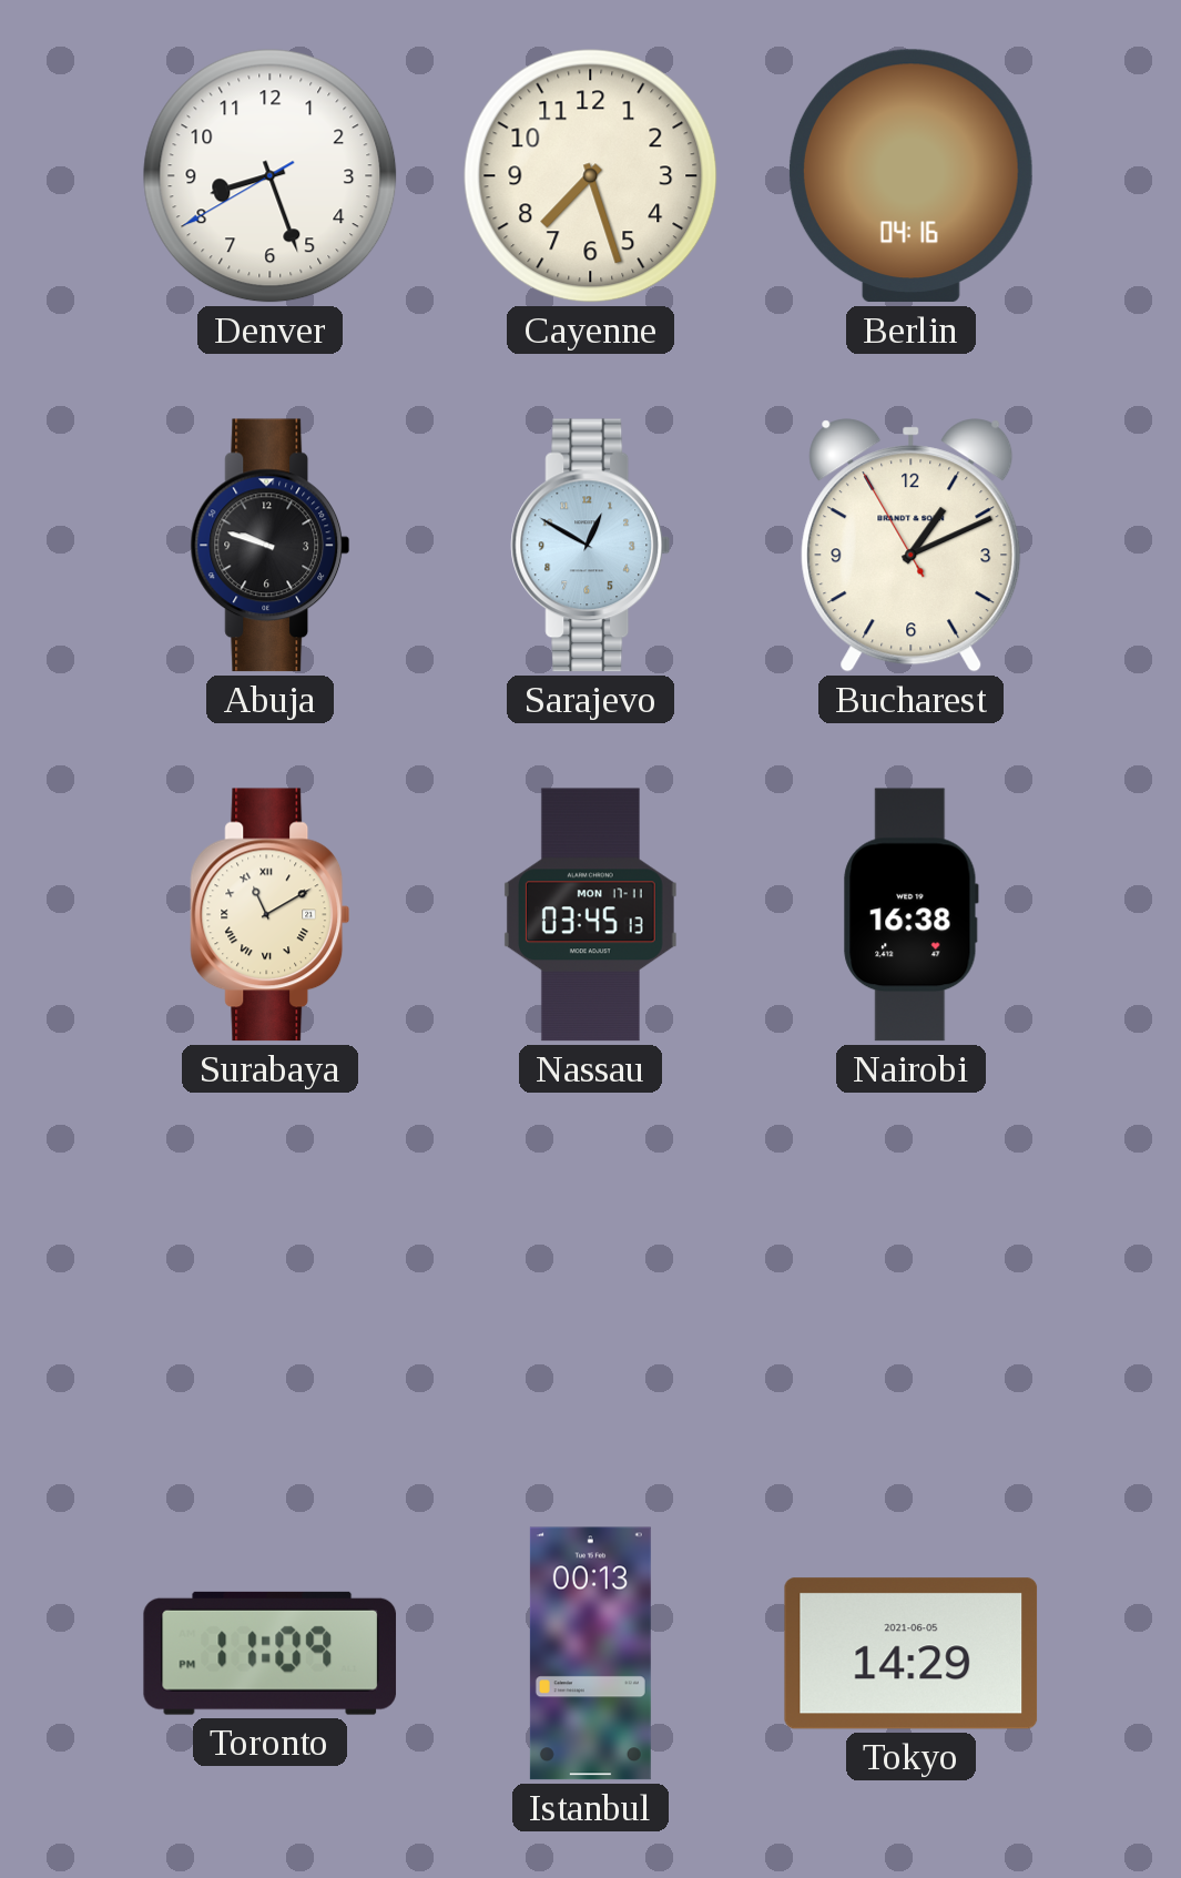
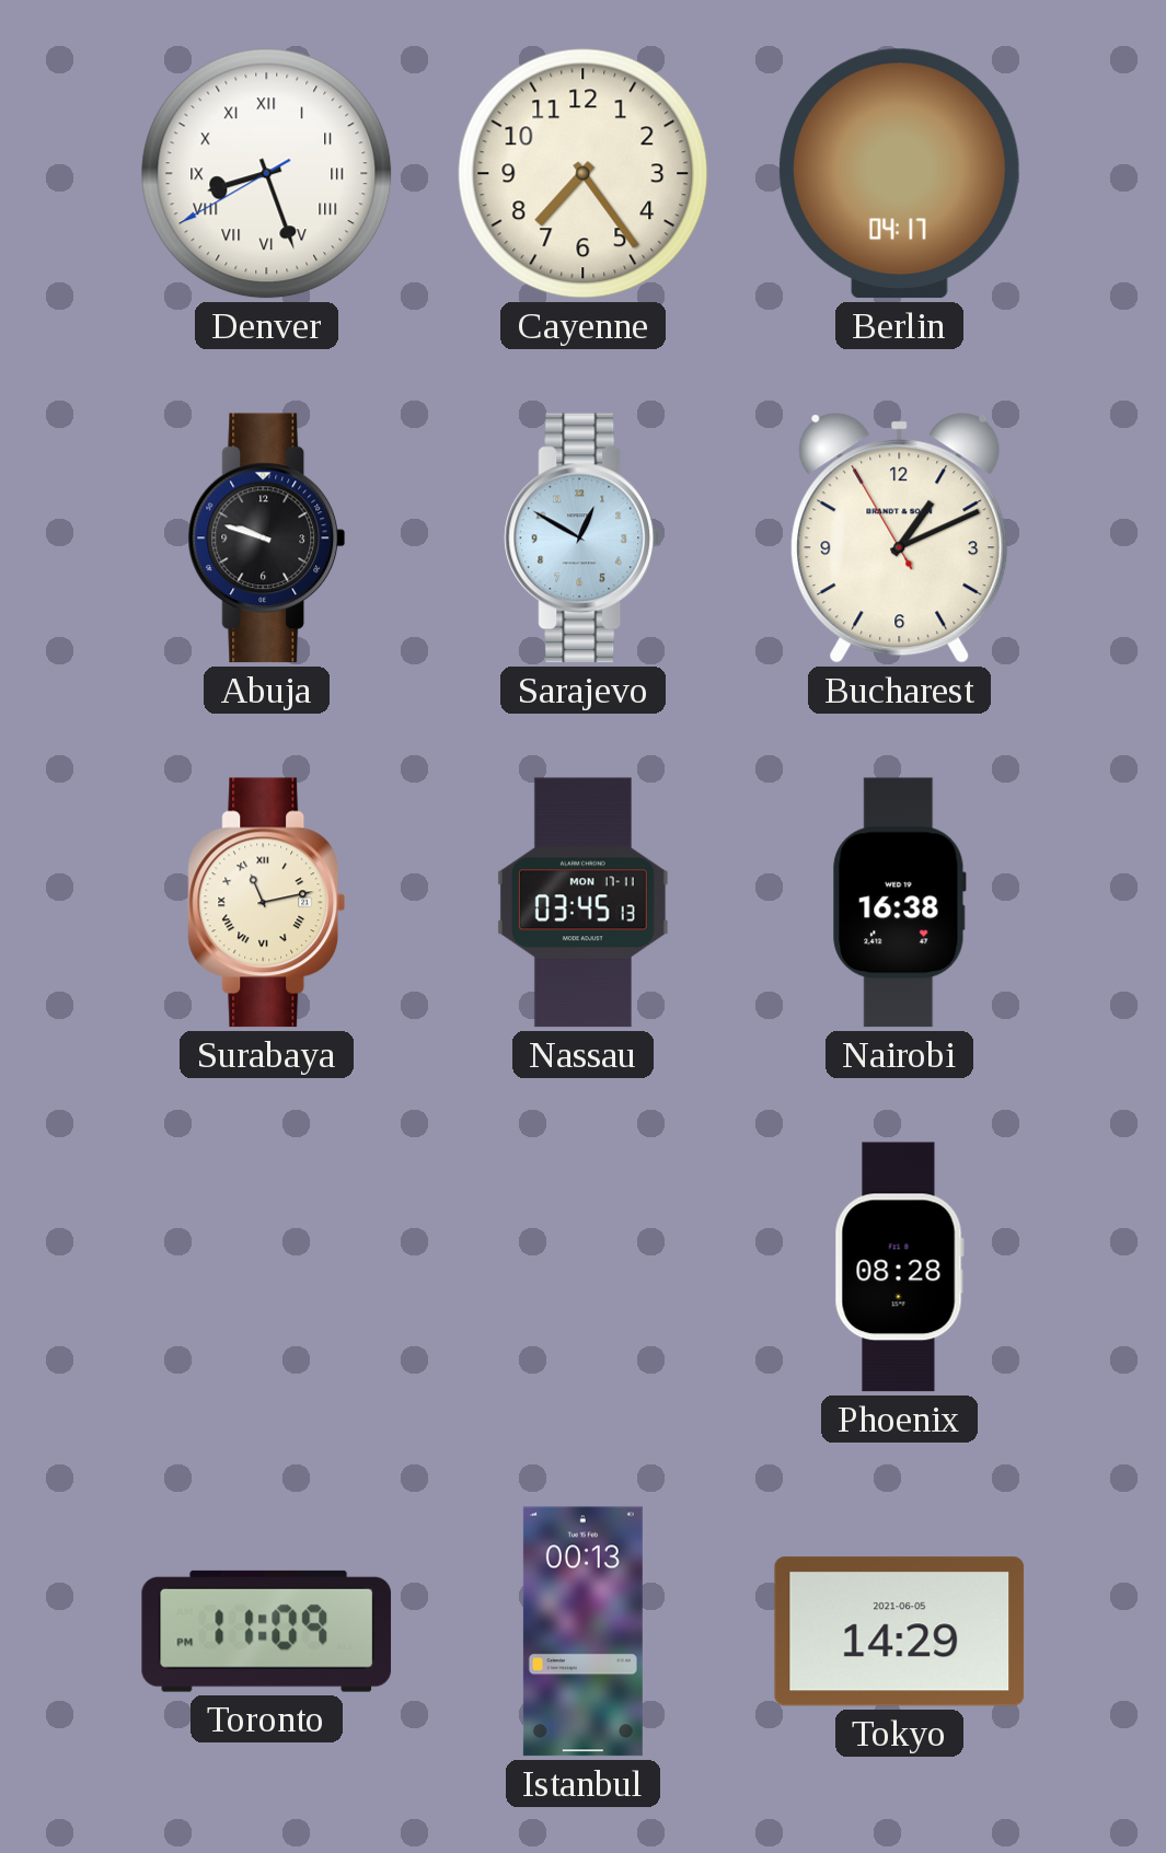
Denver numerals: Arabic -> Roman
Cayenne: 7:27 -> 7:24
Berlin: 04:16 -> 04:17
Surabaya: 11:10 -> 11:13
Phoenix: none -> 08:28
